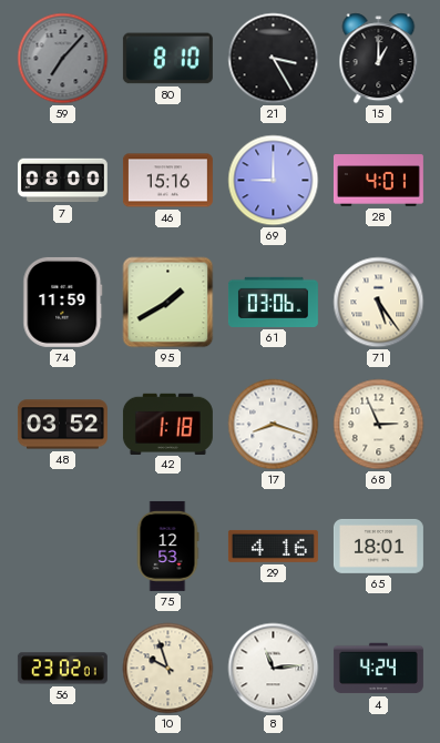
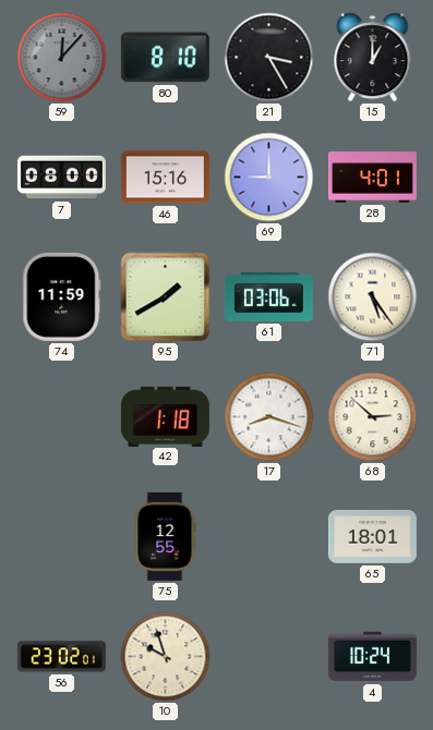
59: 7:07 -> 12:07
48: 03:52 -> none
68: 2:56 -> 2:52
75: 12:53 -> 12:55
29: 4:16 -> none
8: 11:14 -> none
4: 4:24 -> 10:24
